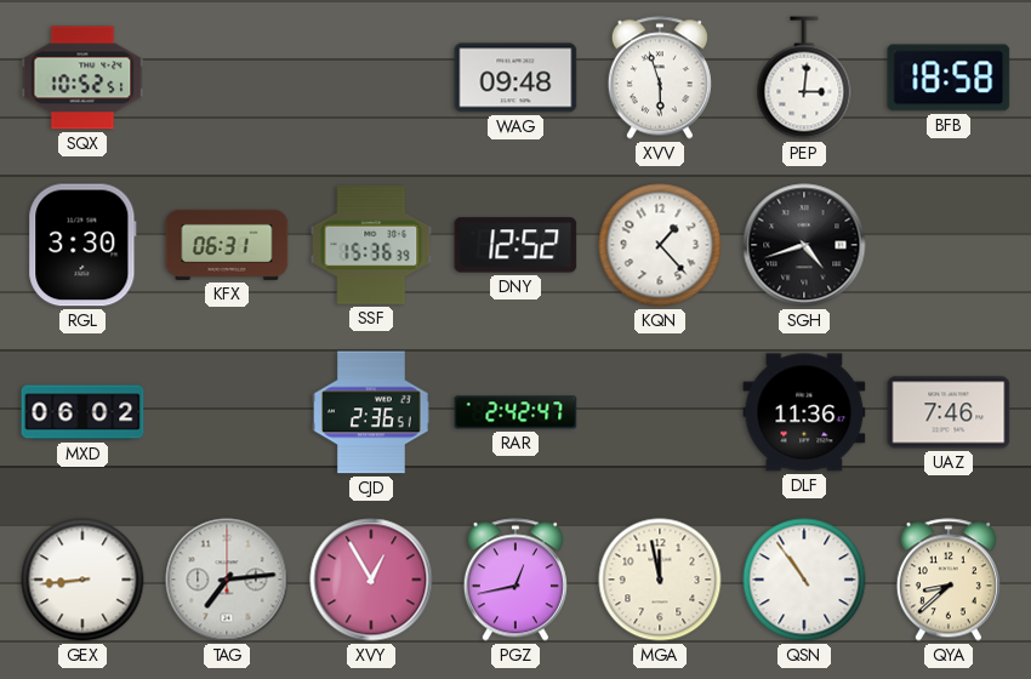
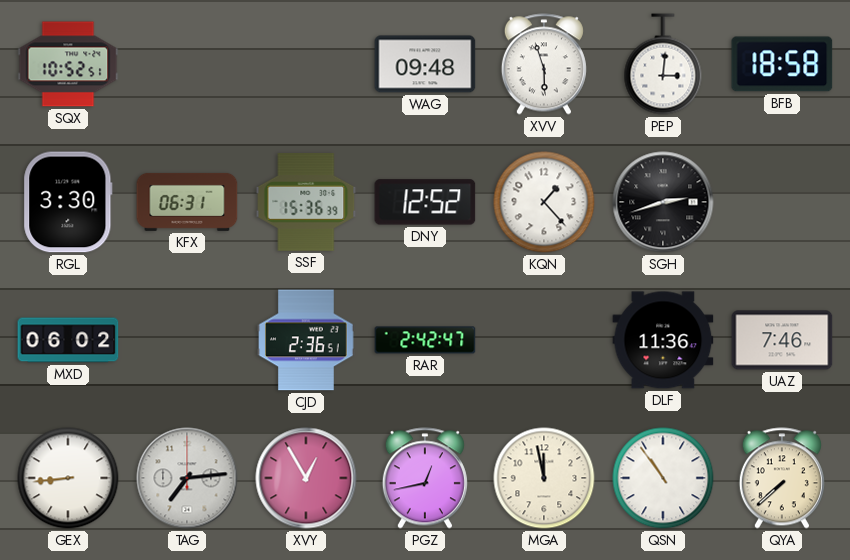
SGH: 4:42 -> 2:42
QYA: 8:38 -> 7:38
